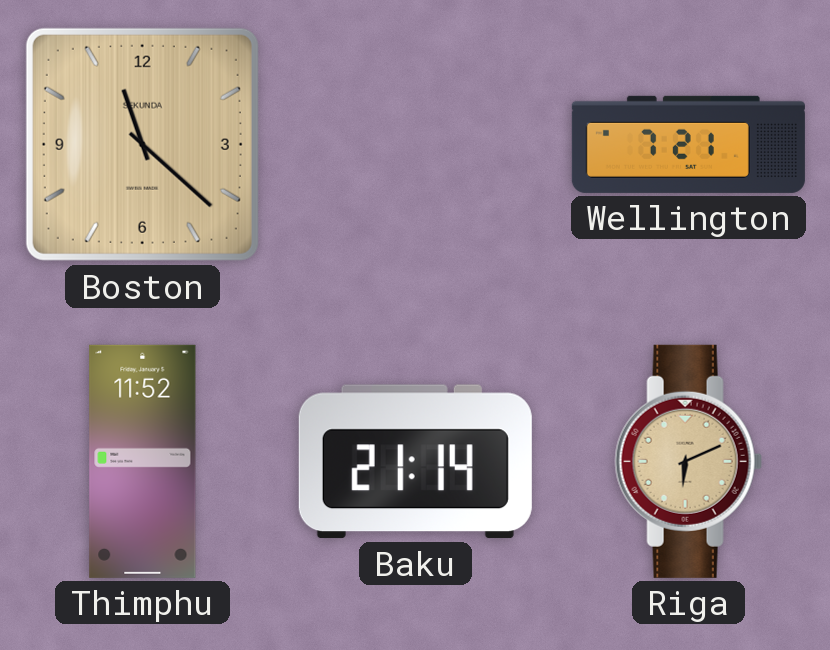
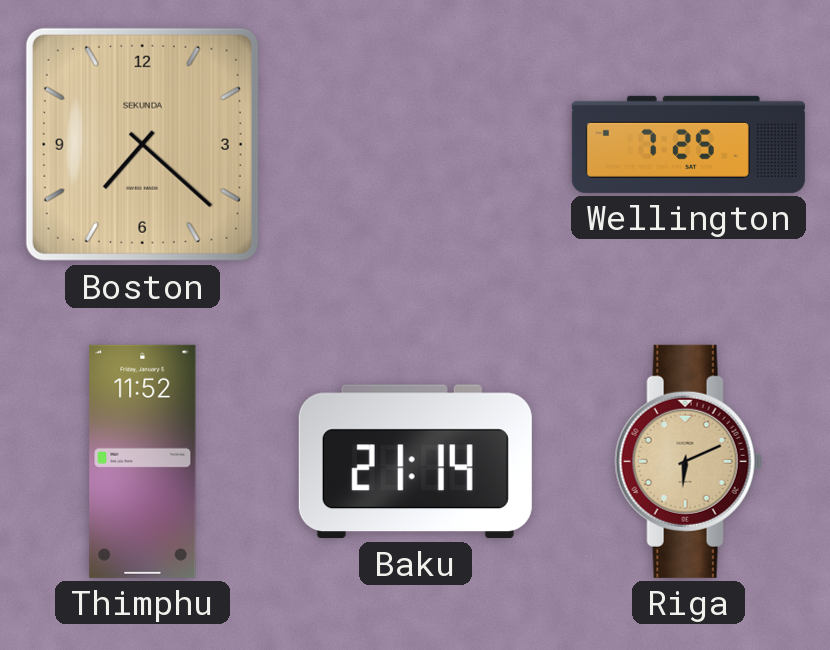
Boston: 11:22 -> 7:22
Wellington: 7:21 -> 7:25
